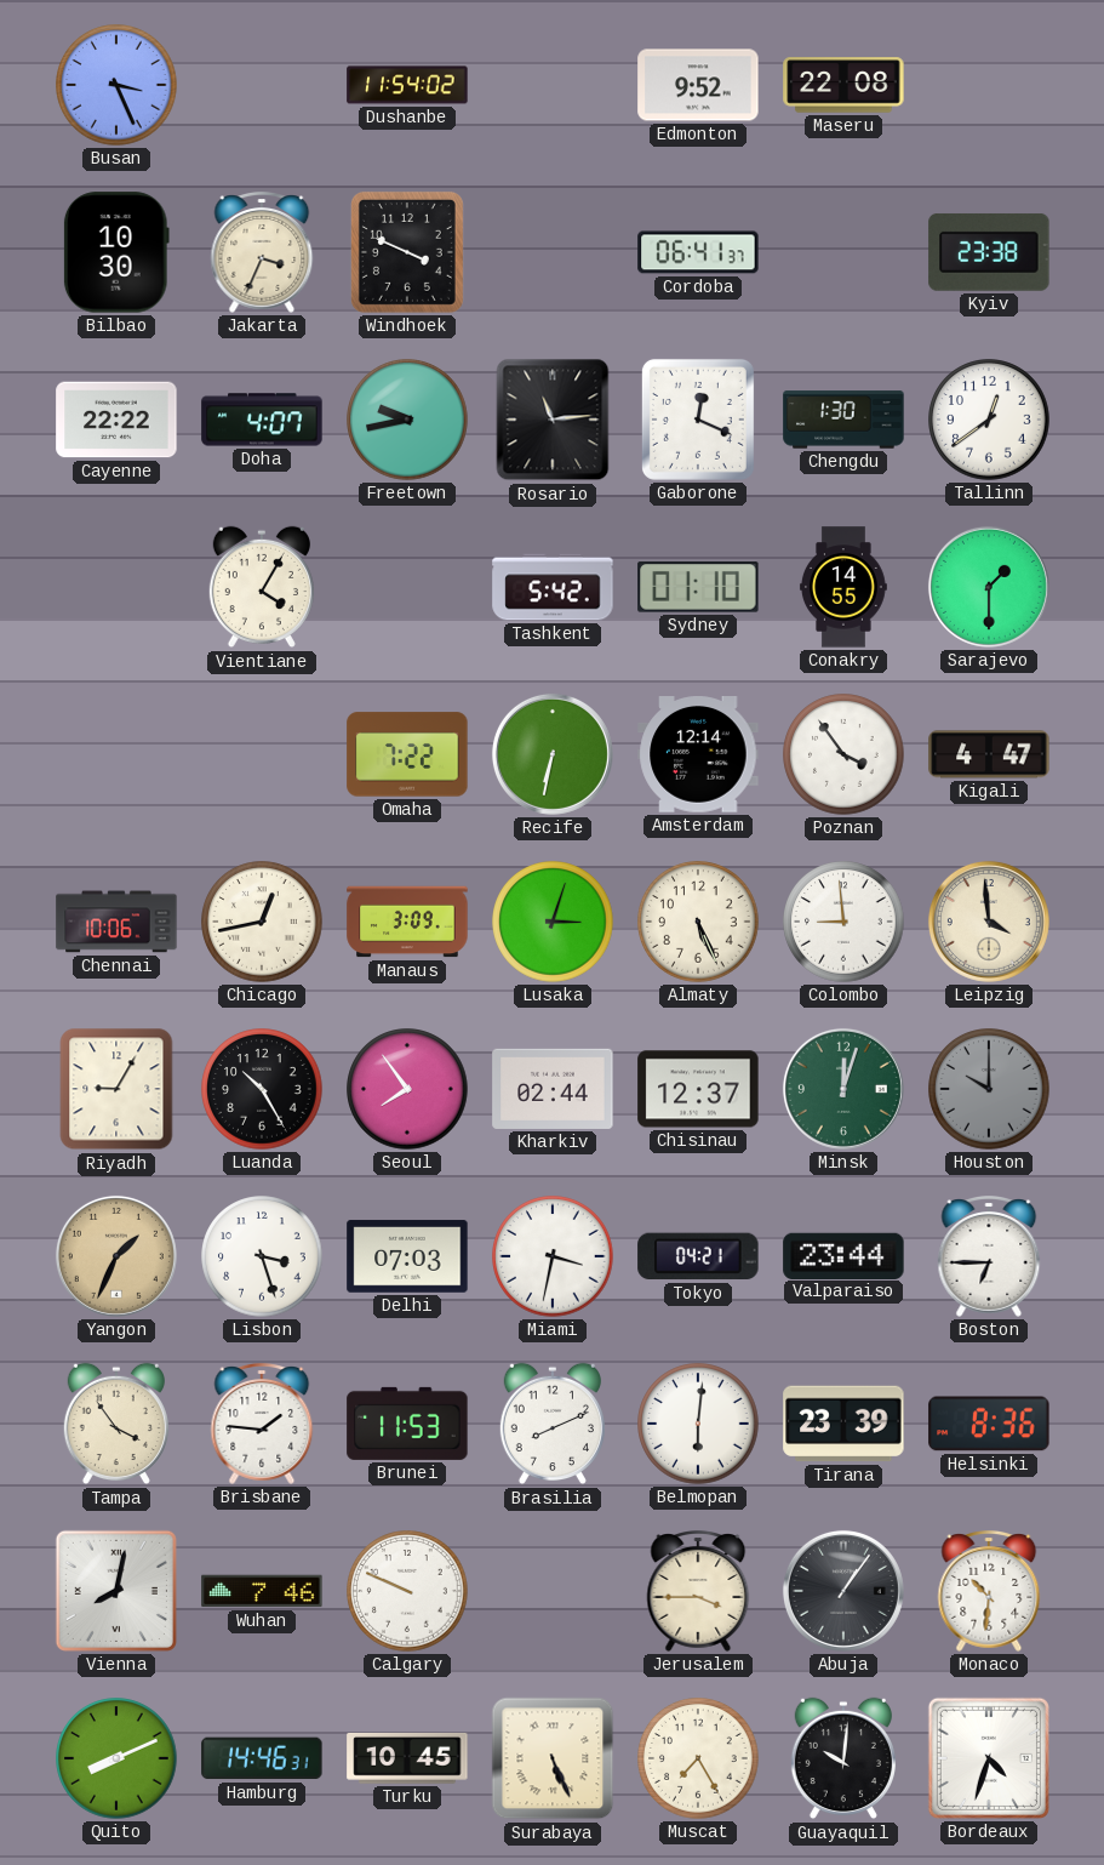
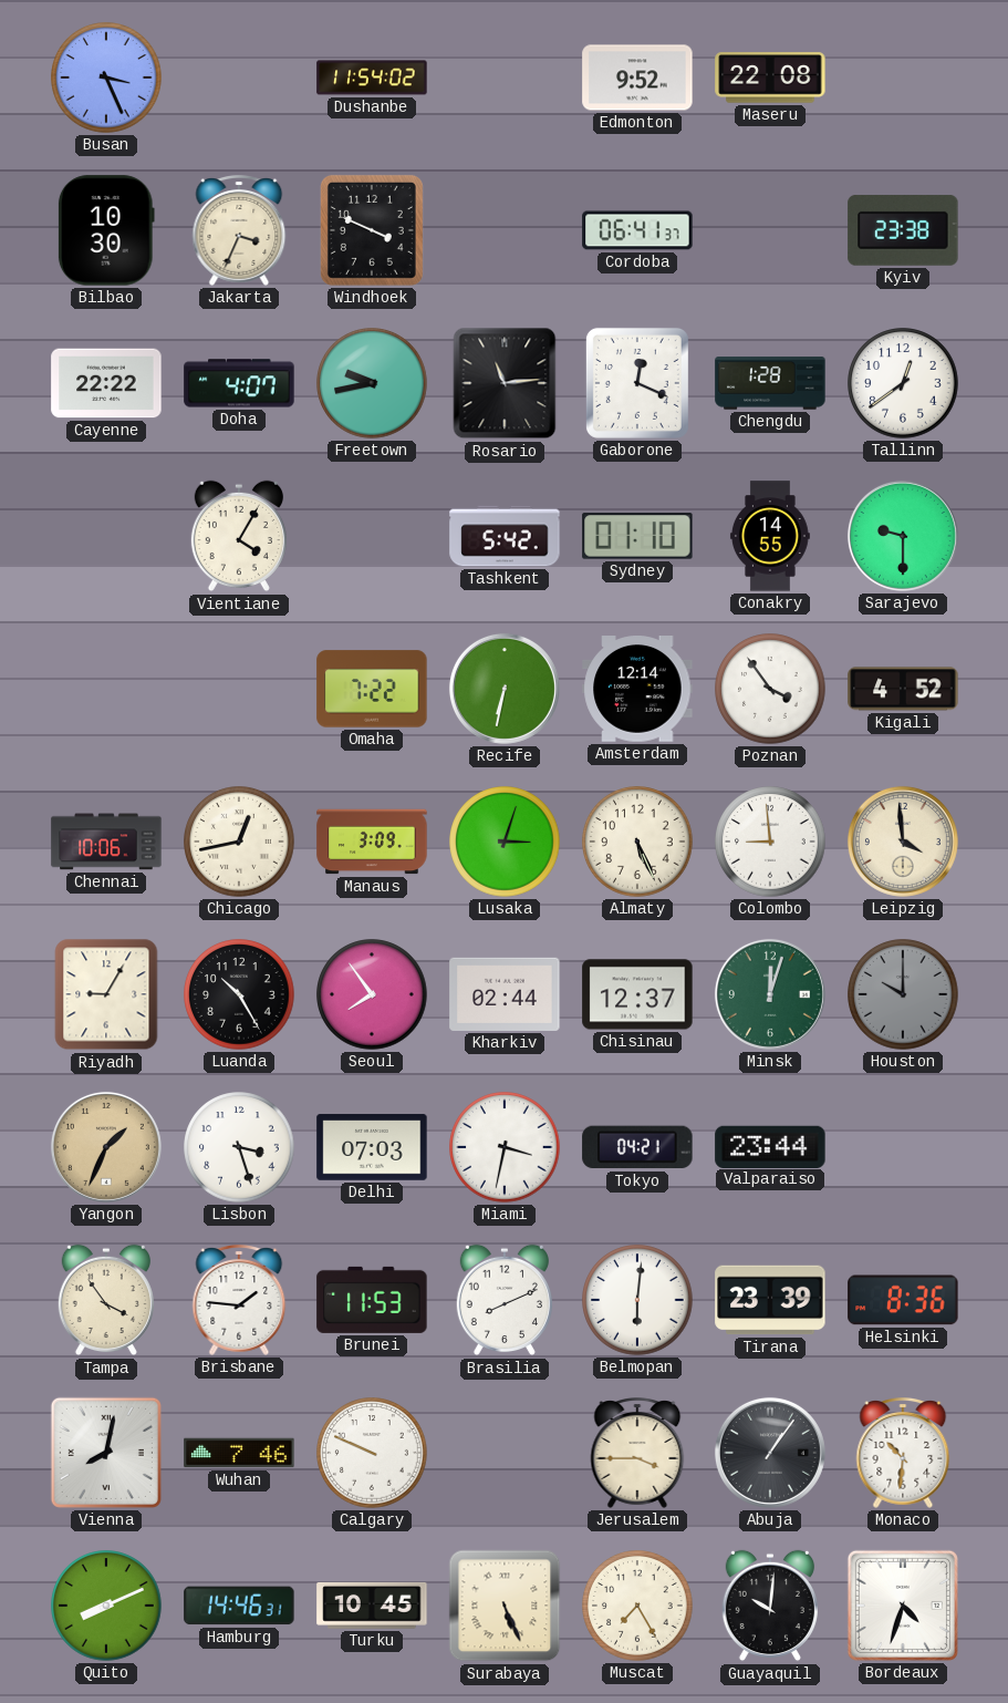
Chengdu: 1:30 -> 1:28
Sarajevo: 1:30 -> 9:30
Kigali: 4:47 -> 4:52
Boston: 6:45 -> none
